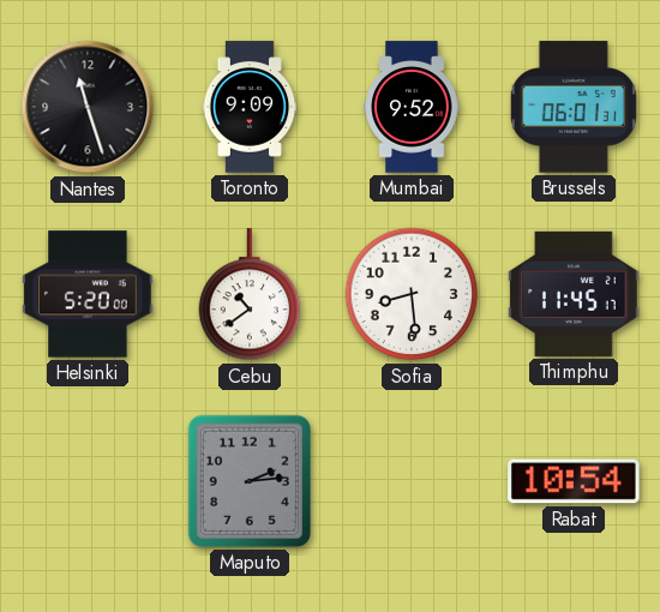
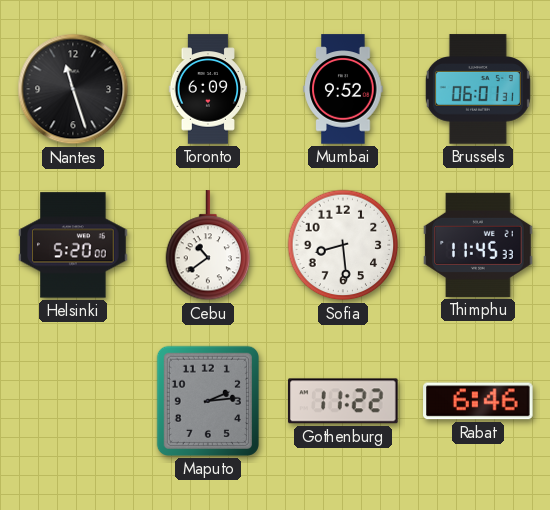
Toronto: 9:09 -> 6:09
Thimphu: 11:45:17 -> 11:45:33
Gothenburg: none -> 11:22
Rabat: 10:54 -> 6:46
